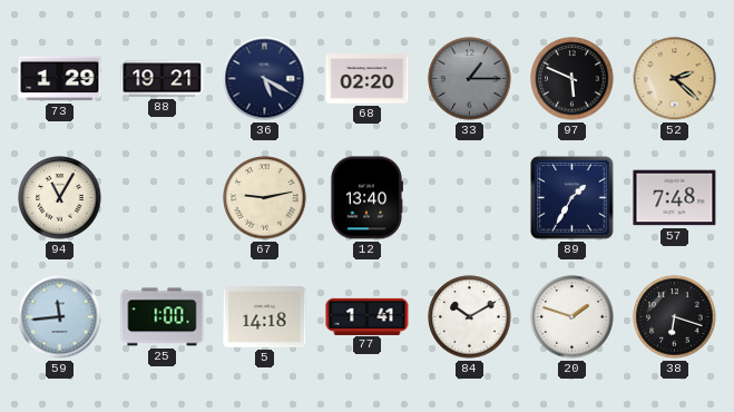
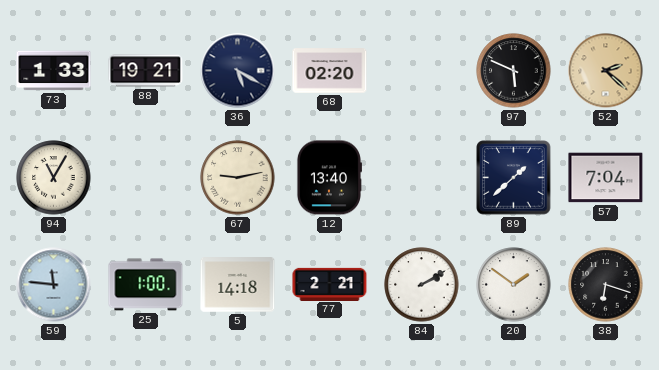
73: 1:29 -> 1:33
33: 1:15 -> none
89: 1:35 -> 1:38
57: 7:48 -> 7:04
59: 11:44 -> 11:46
77: 1:41 -> 2:21
84: 10:10 -> 2:10
20: 1:48 -> 1:51
